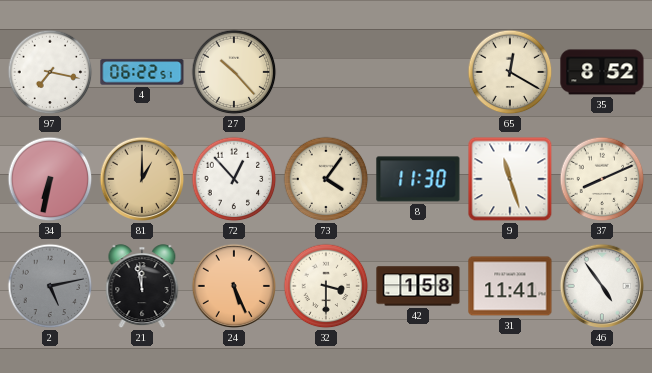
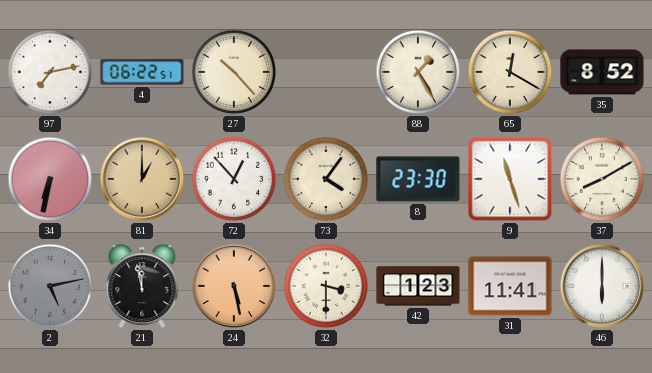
97: 7:17 -> 7:13
88: none -> 1:25
8: 11:30 -> 23:30
37: 8:11 -> 8:10
24: 5:26 -> 5:28
42: 1:58 -> 1:23
46: 4:54 -> 6:00
